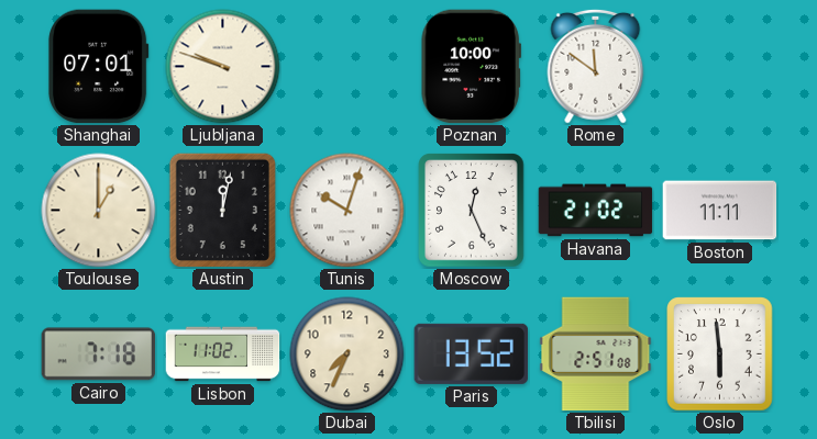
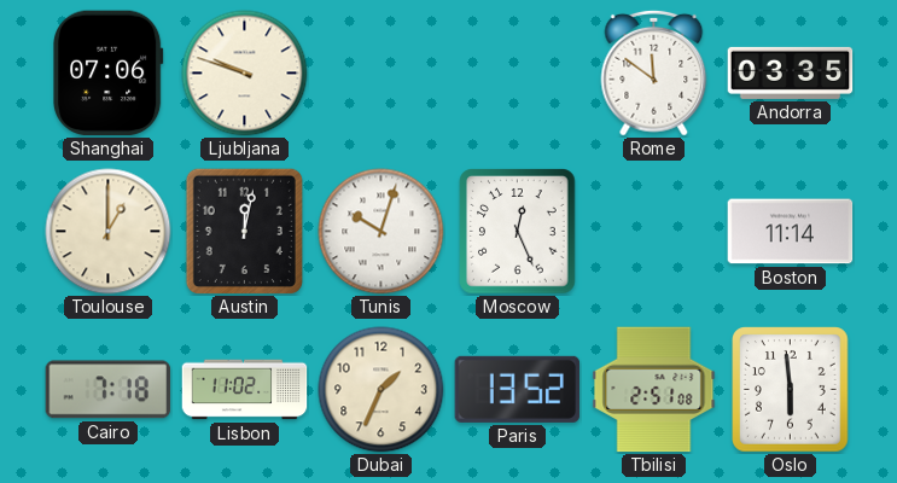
Shanghai: 07:01 -> 07:06
Poznan: 10:00 -> none
Andorra: none -> 03:35
Havana: 21:02 -> none
Boston: 11:11 -> 11:14
Dubai: 7:34 -> 1:34
